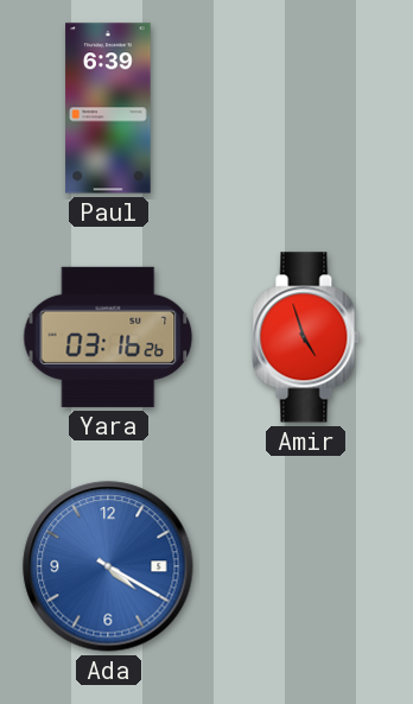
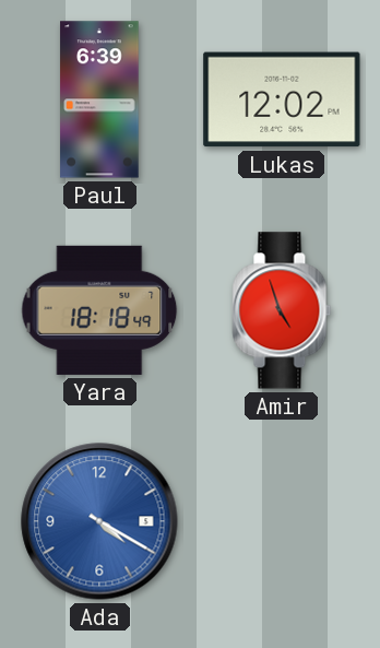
Lukas: none -> 12:02
Yara: 03:16 -> 18:18
